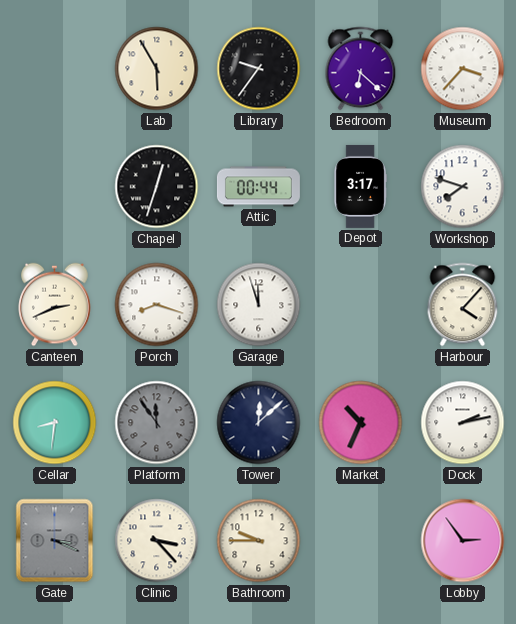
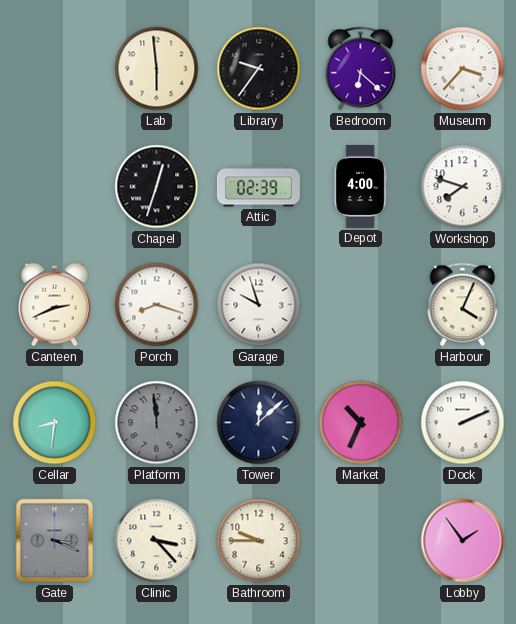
Lab: 5:55 -> 5:59
Attic: 00:44 -> 02:39
Depot: 3:17 -> 4:00
Garage: 11:57 -> 9:57
Harbour: 4:07 -> 4:04
Platform: 11:54 -> 11:59
Dock: 2:13 -> 2:11
Lobby: 2:54 -> 1:54
